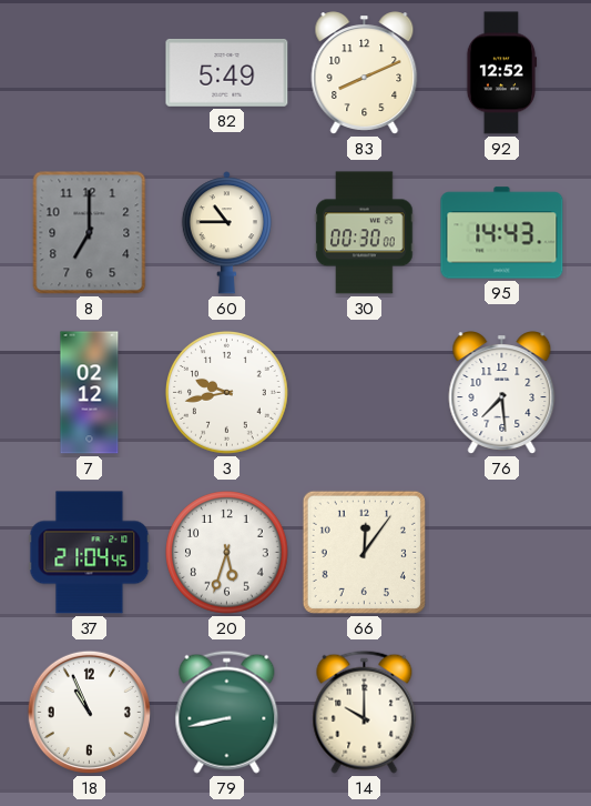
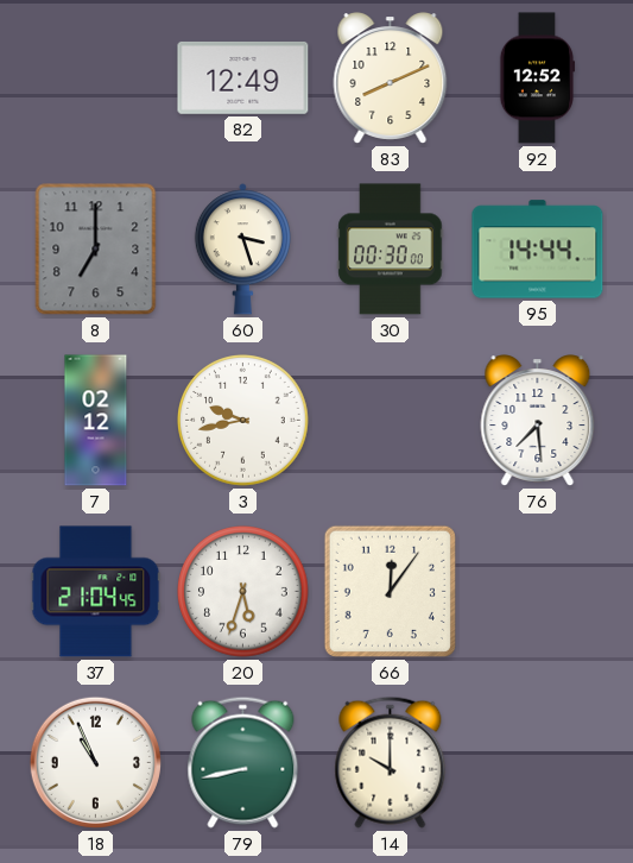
82: 5:49 -> 12:49
60: 10:45 -> 3:27
95: 14:43 -> 14:44
